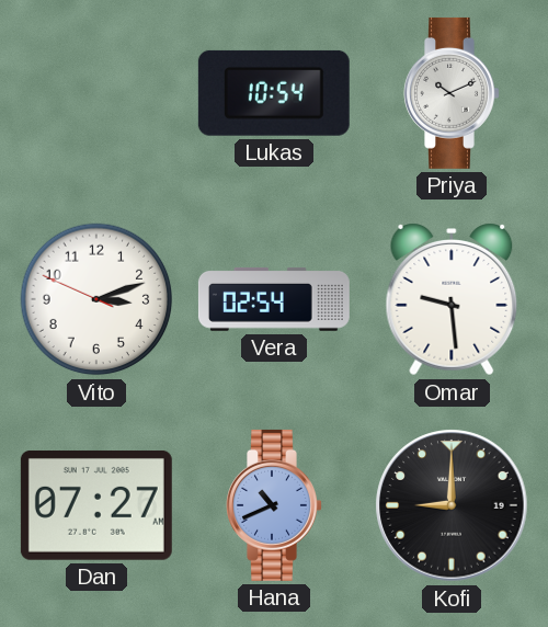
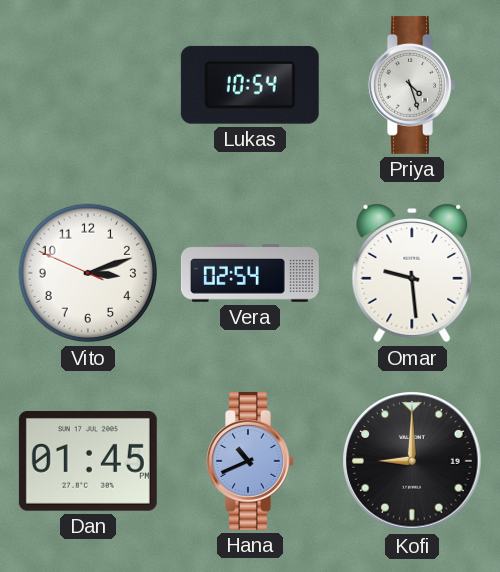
Priya: 10:11 -> 4:27
Dan: 07:27 -> 01:45
